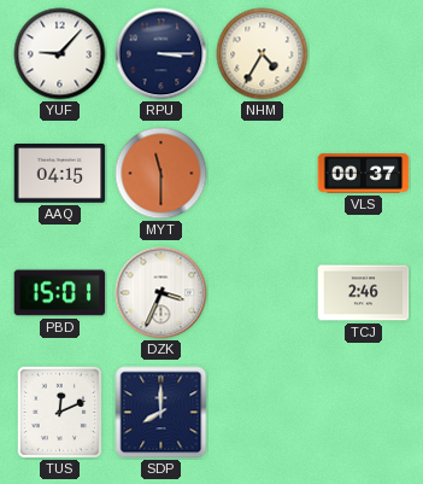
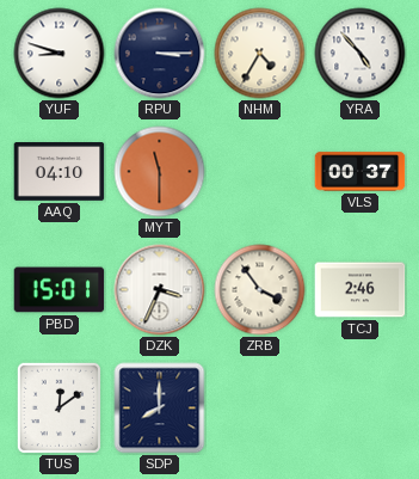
YUF: 9:07 -> 8:48
YRA: none -> 4:53
AAQ: 04:15 -> 04:10
ZRB: none -> 3:54
TUS: 12:11 -> 12:09
